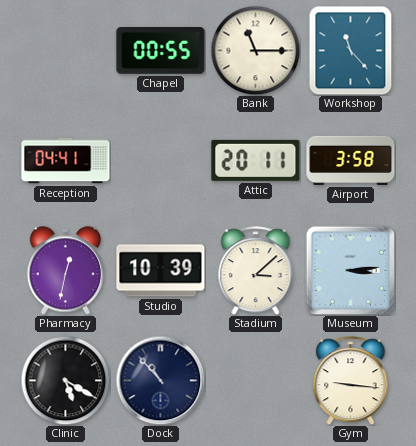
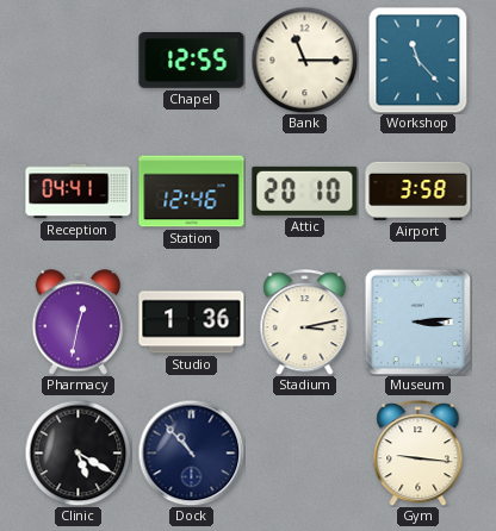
Chapel: 00:55 -> 12:55
Station: none -> 12:46
Attic: 20:11 -> 20:10
Studio: 10:39 -> 1:36
Stadium: 3:08 -> 3:13
